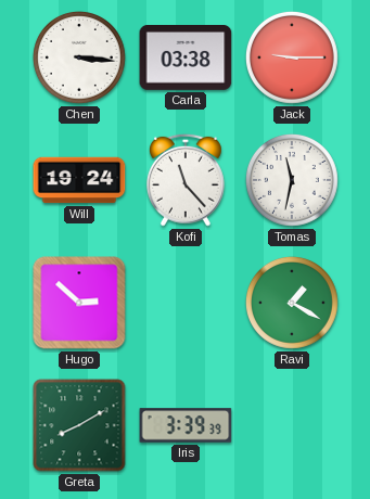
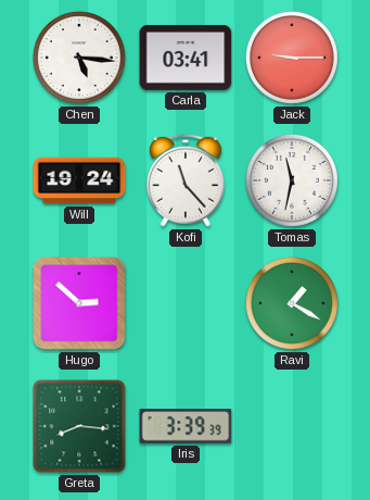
Chen: 3:16 -> 5:16
Carla: 03:38 -> 03:41
Greta: 8:10 -> 8:16
